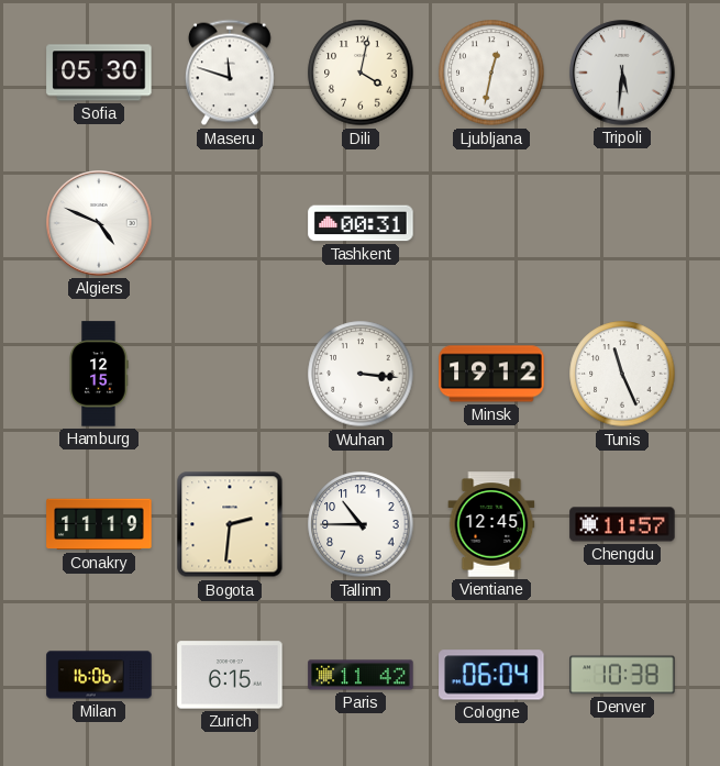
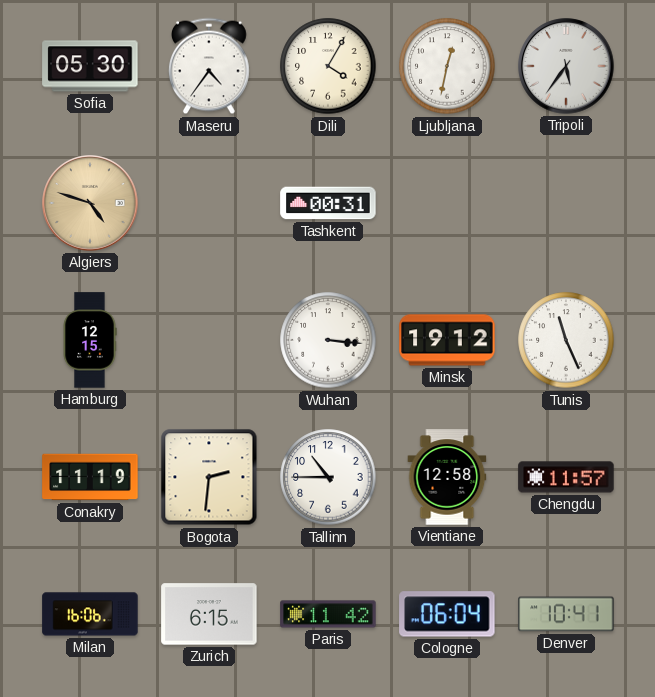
Maseru: 11:48 -> 4:36
Dili: 4:02 -> 4:05
Tripoli: 5:31 -> 5:36
Algiers: 4:49 -> 4:48
Algiers dial: white -> champagne
Vientiane: 12:45 -> 12:58
Denver: 10:38 -> 10:41
